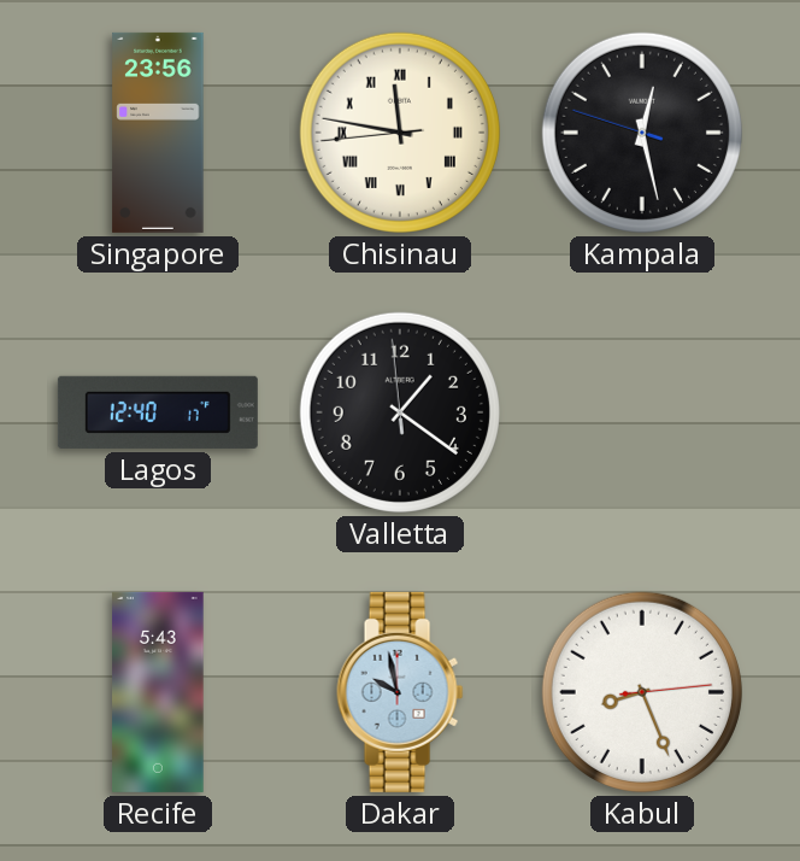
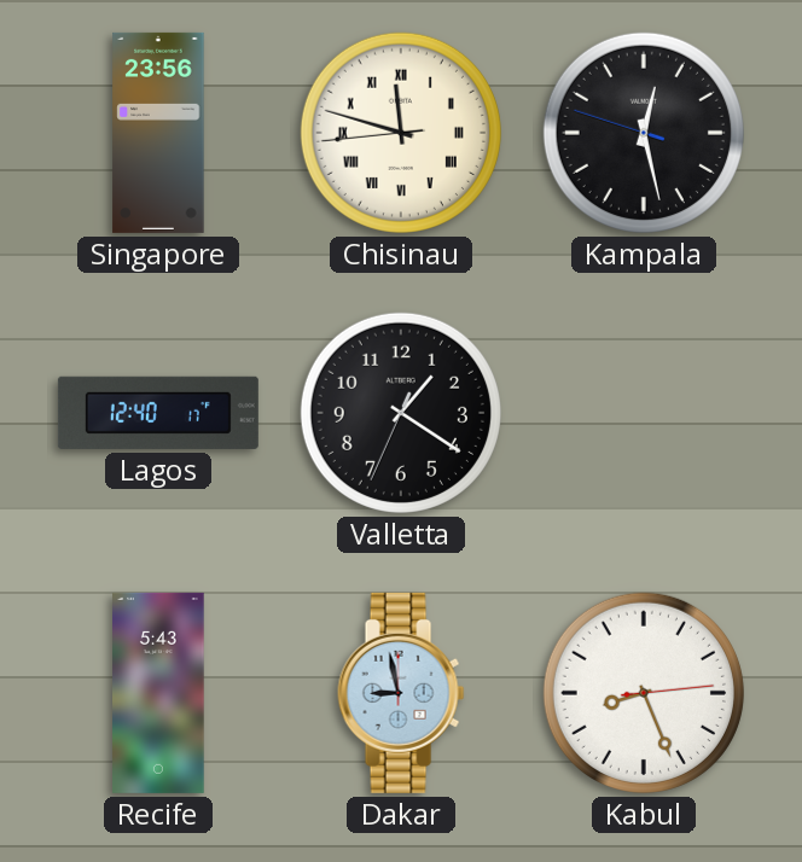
Chisinau: 11:46 -> 11:47
Valletta: 1:20:59 -> 1:20:34
Dakar: 9:58 -> 8:58
